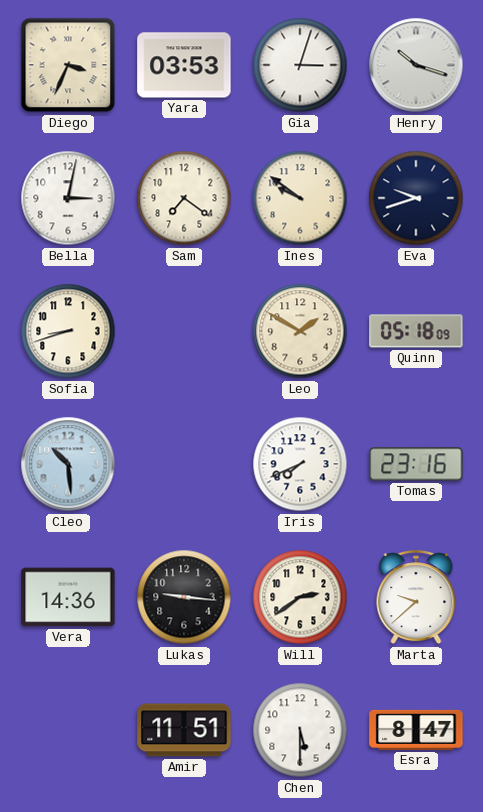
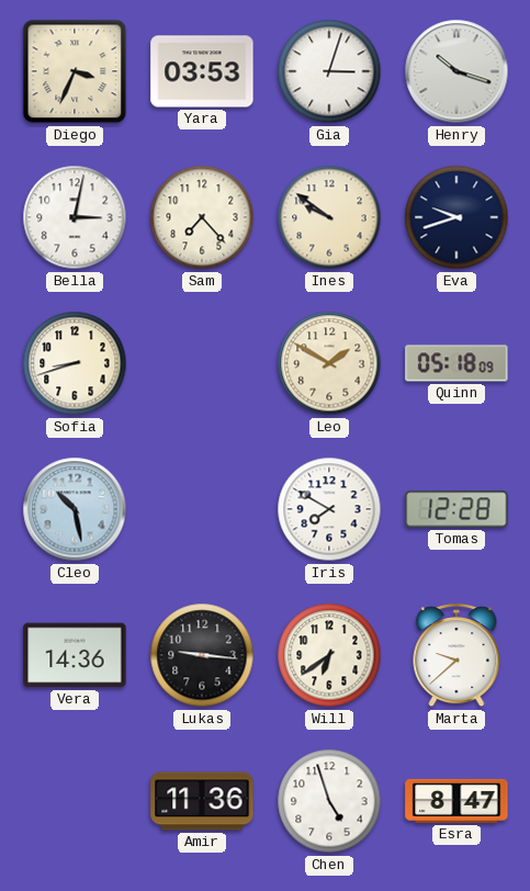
Sam: 7:21 -> 7:23
Cleo: 10:29 -> 10:28
Iris: 7:41 -> 7:50
Tomas: 23:16 -> 12:28
Will: 2:39 -> 6:39
Amir: 11:51 -> 11:36
Chen: 5:30 -> 4:57
